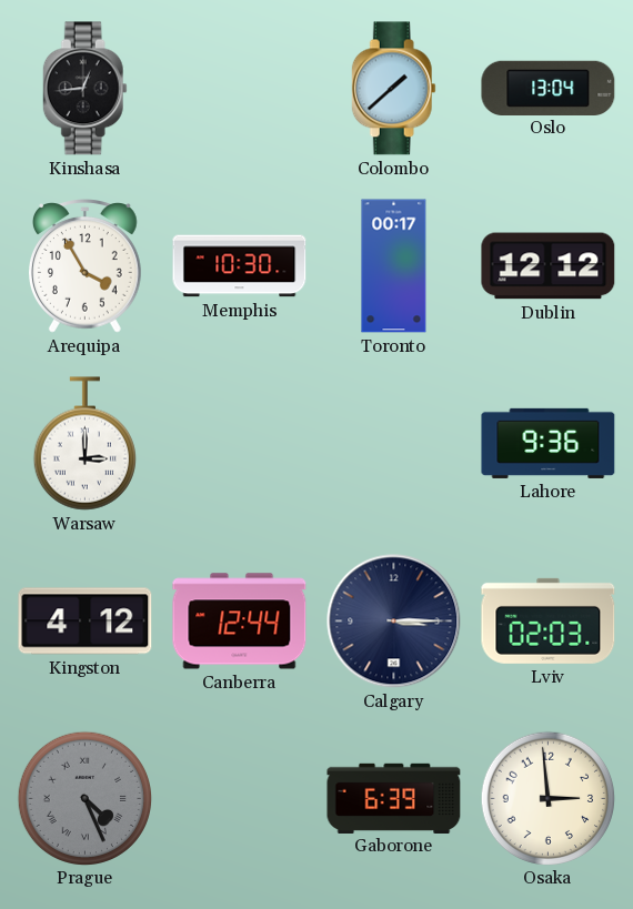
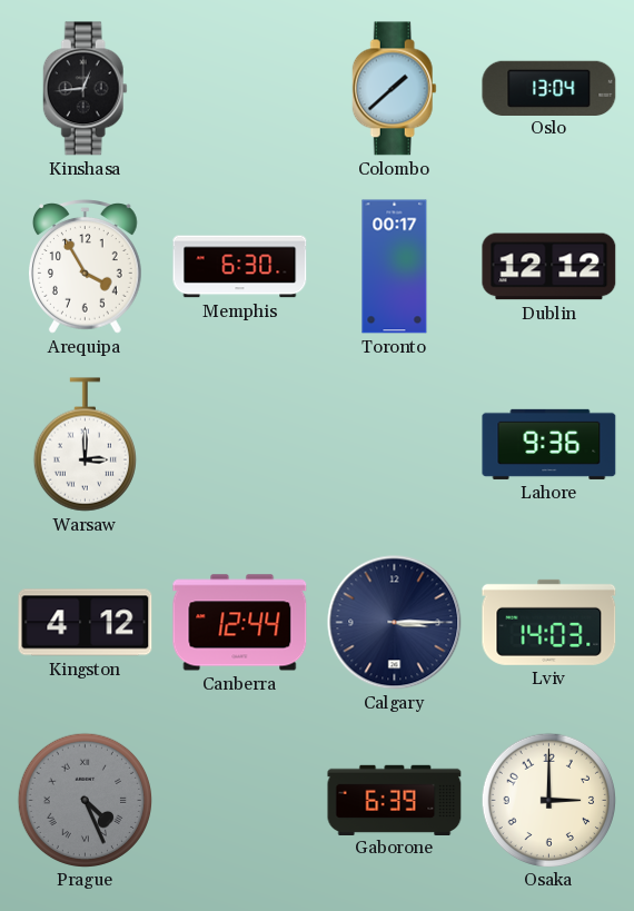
Memphis: 10:30 -> 6:30
Lviv: 02:03 -> 14:03
Osaka: 2:59 -> 3:00
